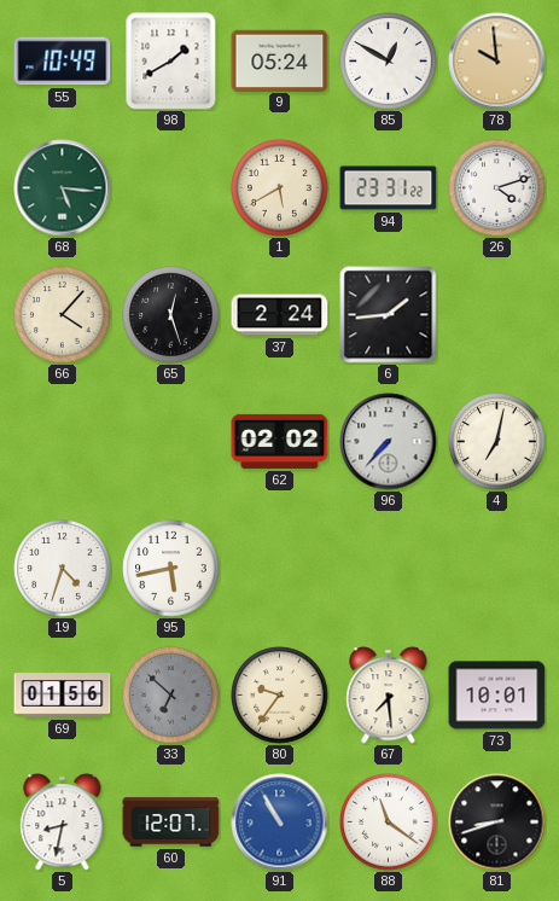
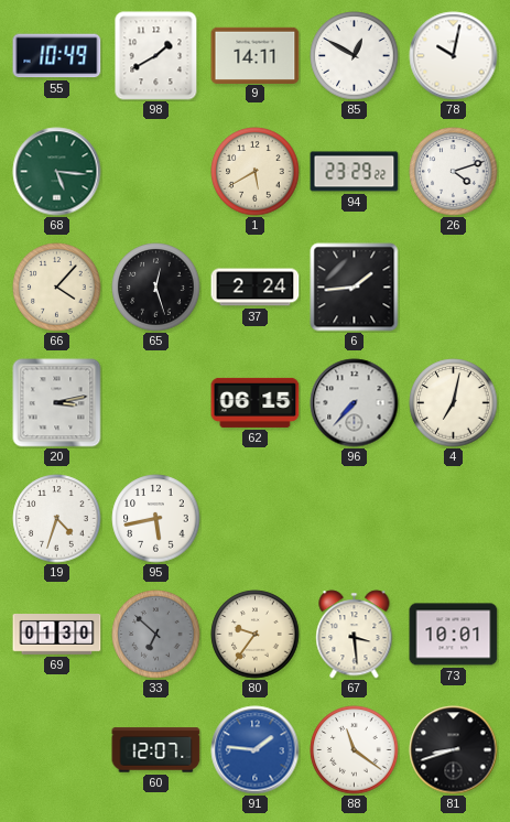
9: 05:24 -> 14:11
78: 9:59 -> 10:02
78 dial: champagne -> white
94: 23:31 -> 23:29
20: none -> 3:13
62: 02:02 -> 06:15
69: 01:56 -> 01:30
67: 7:29 -> 3:29
5: 8:32 -> none
91: 10:55 -> 1:46
